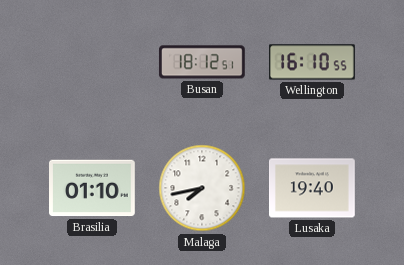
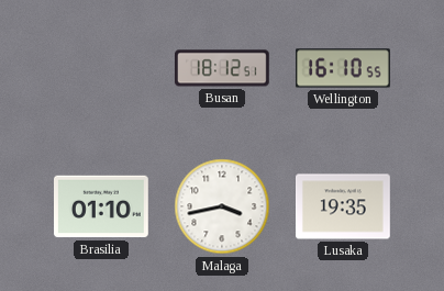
Malaga: 7:43 -> 3:43
Lusaka: 19:40 -> 19:35
